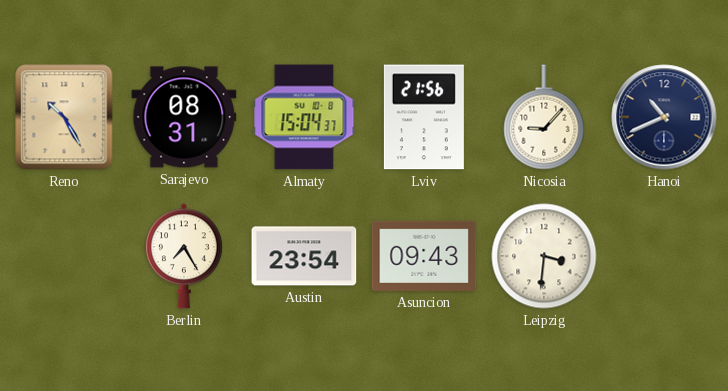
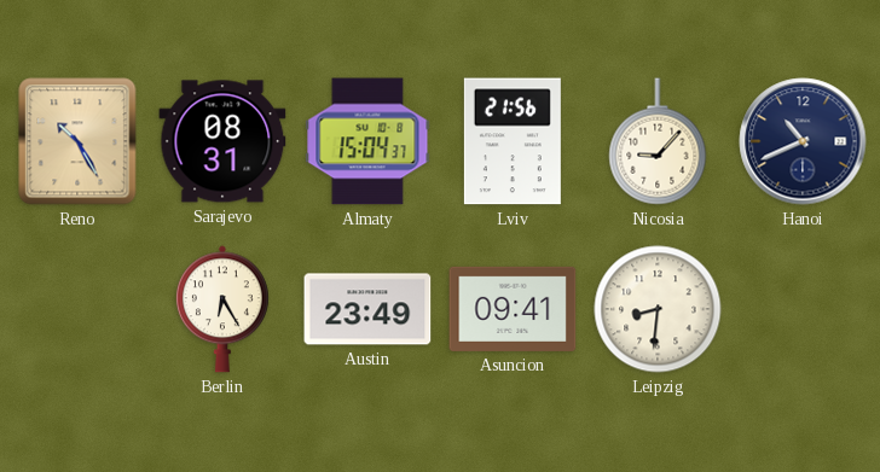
Berlin: 7:25 -> 6:25
Austin: 23:54 -> 23:49
Asuncion: 09:43 -> 09:41
Leipzig: 3:31 -> 8:31
